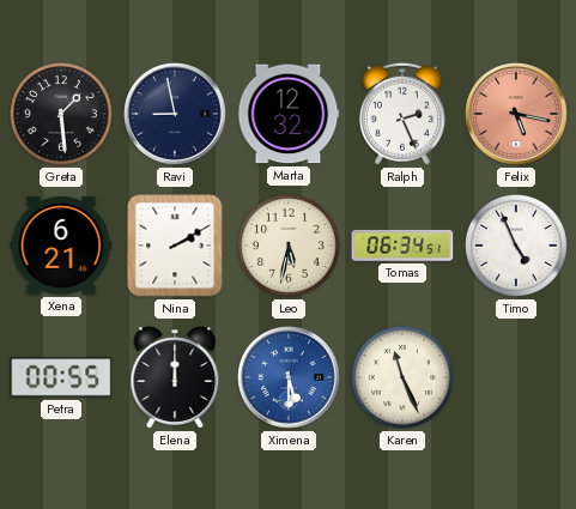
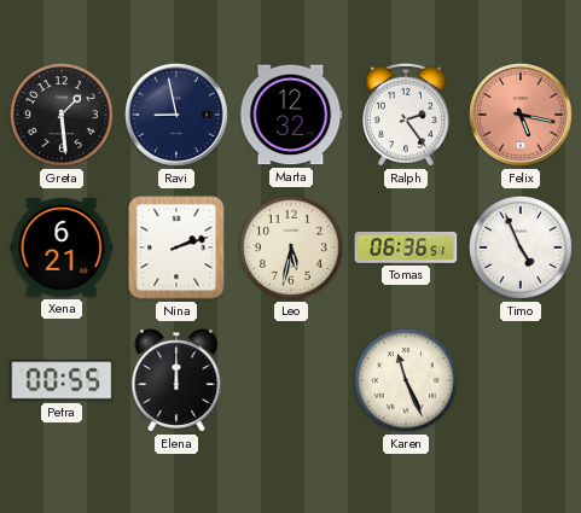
Ralph: 2:26 -> 2:24
Nina: 2:10 -> 2:12
Tomas: 06:34 -> 06:36
Ximena: 5:30 -> none
